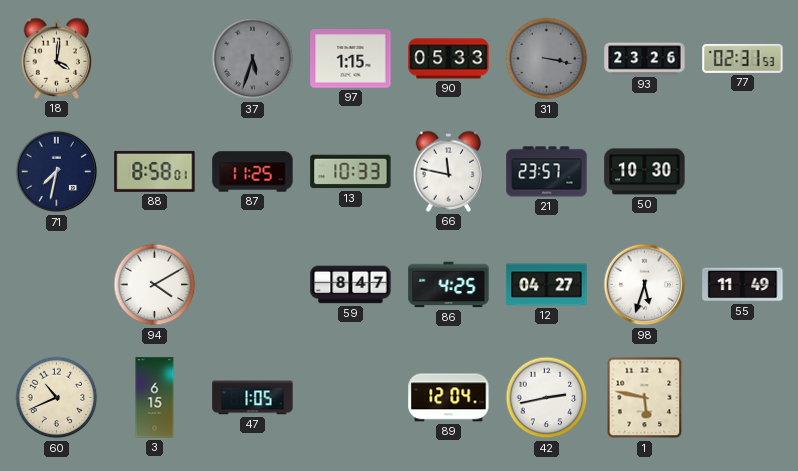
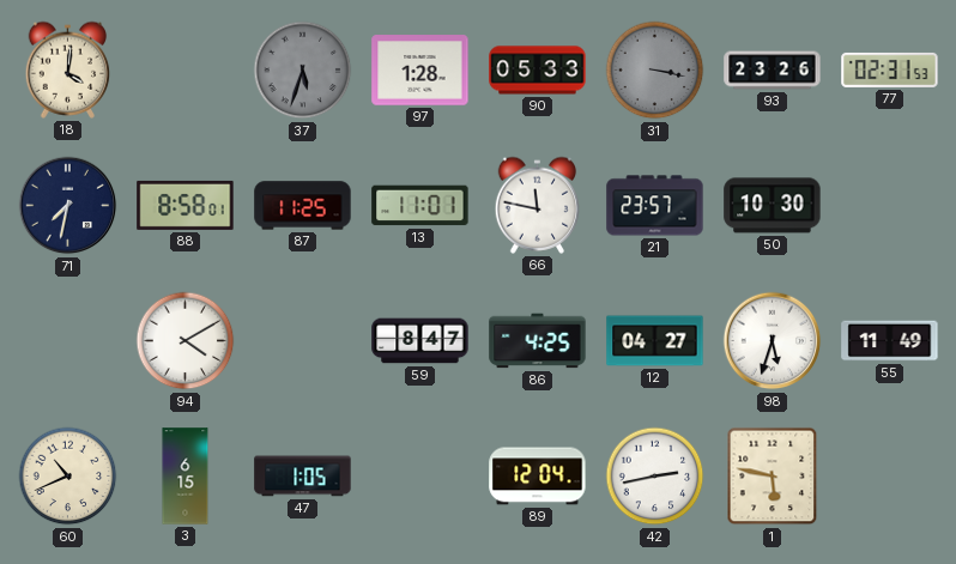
97: 1:15 -> 1:28
13: 10:33 -> 11:01
